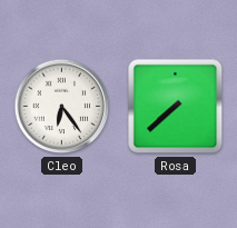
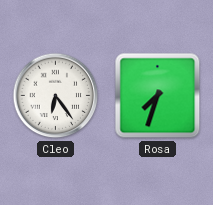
Rosa: 7:38 -> 7:33
